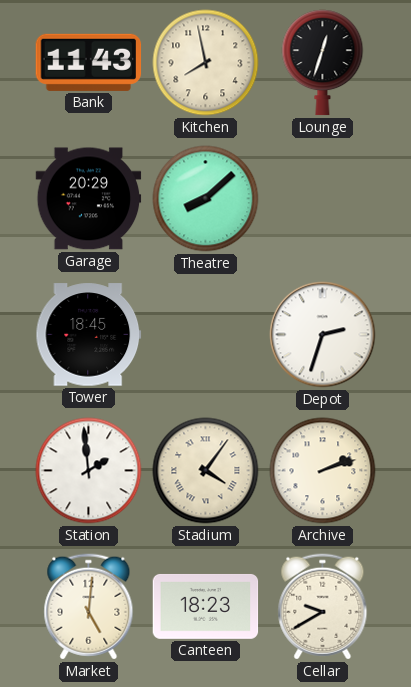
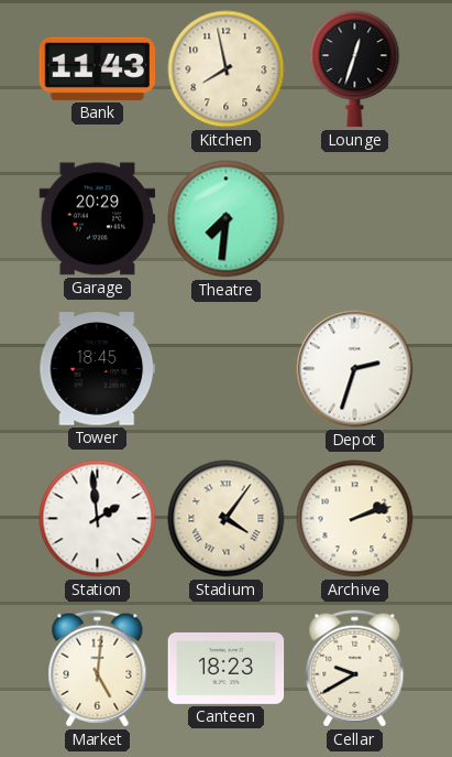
Theatre: 8:08 -> 7:31
